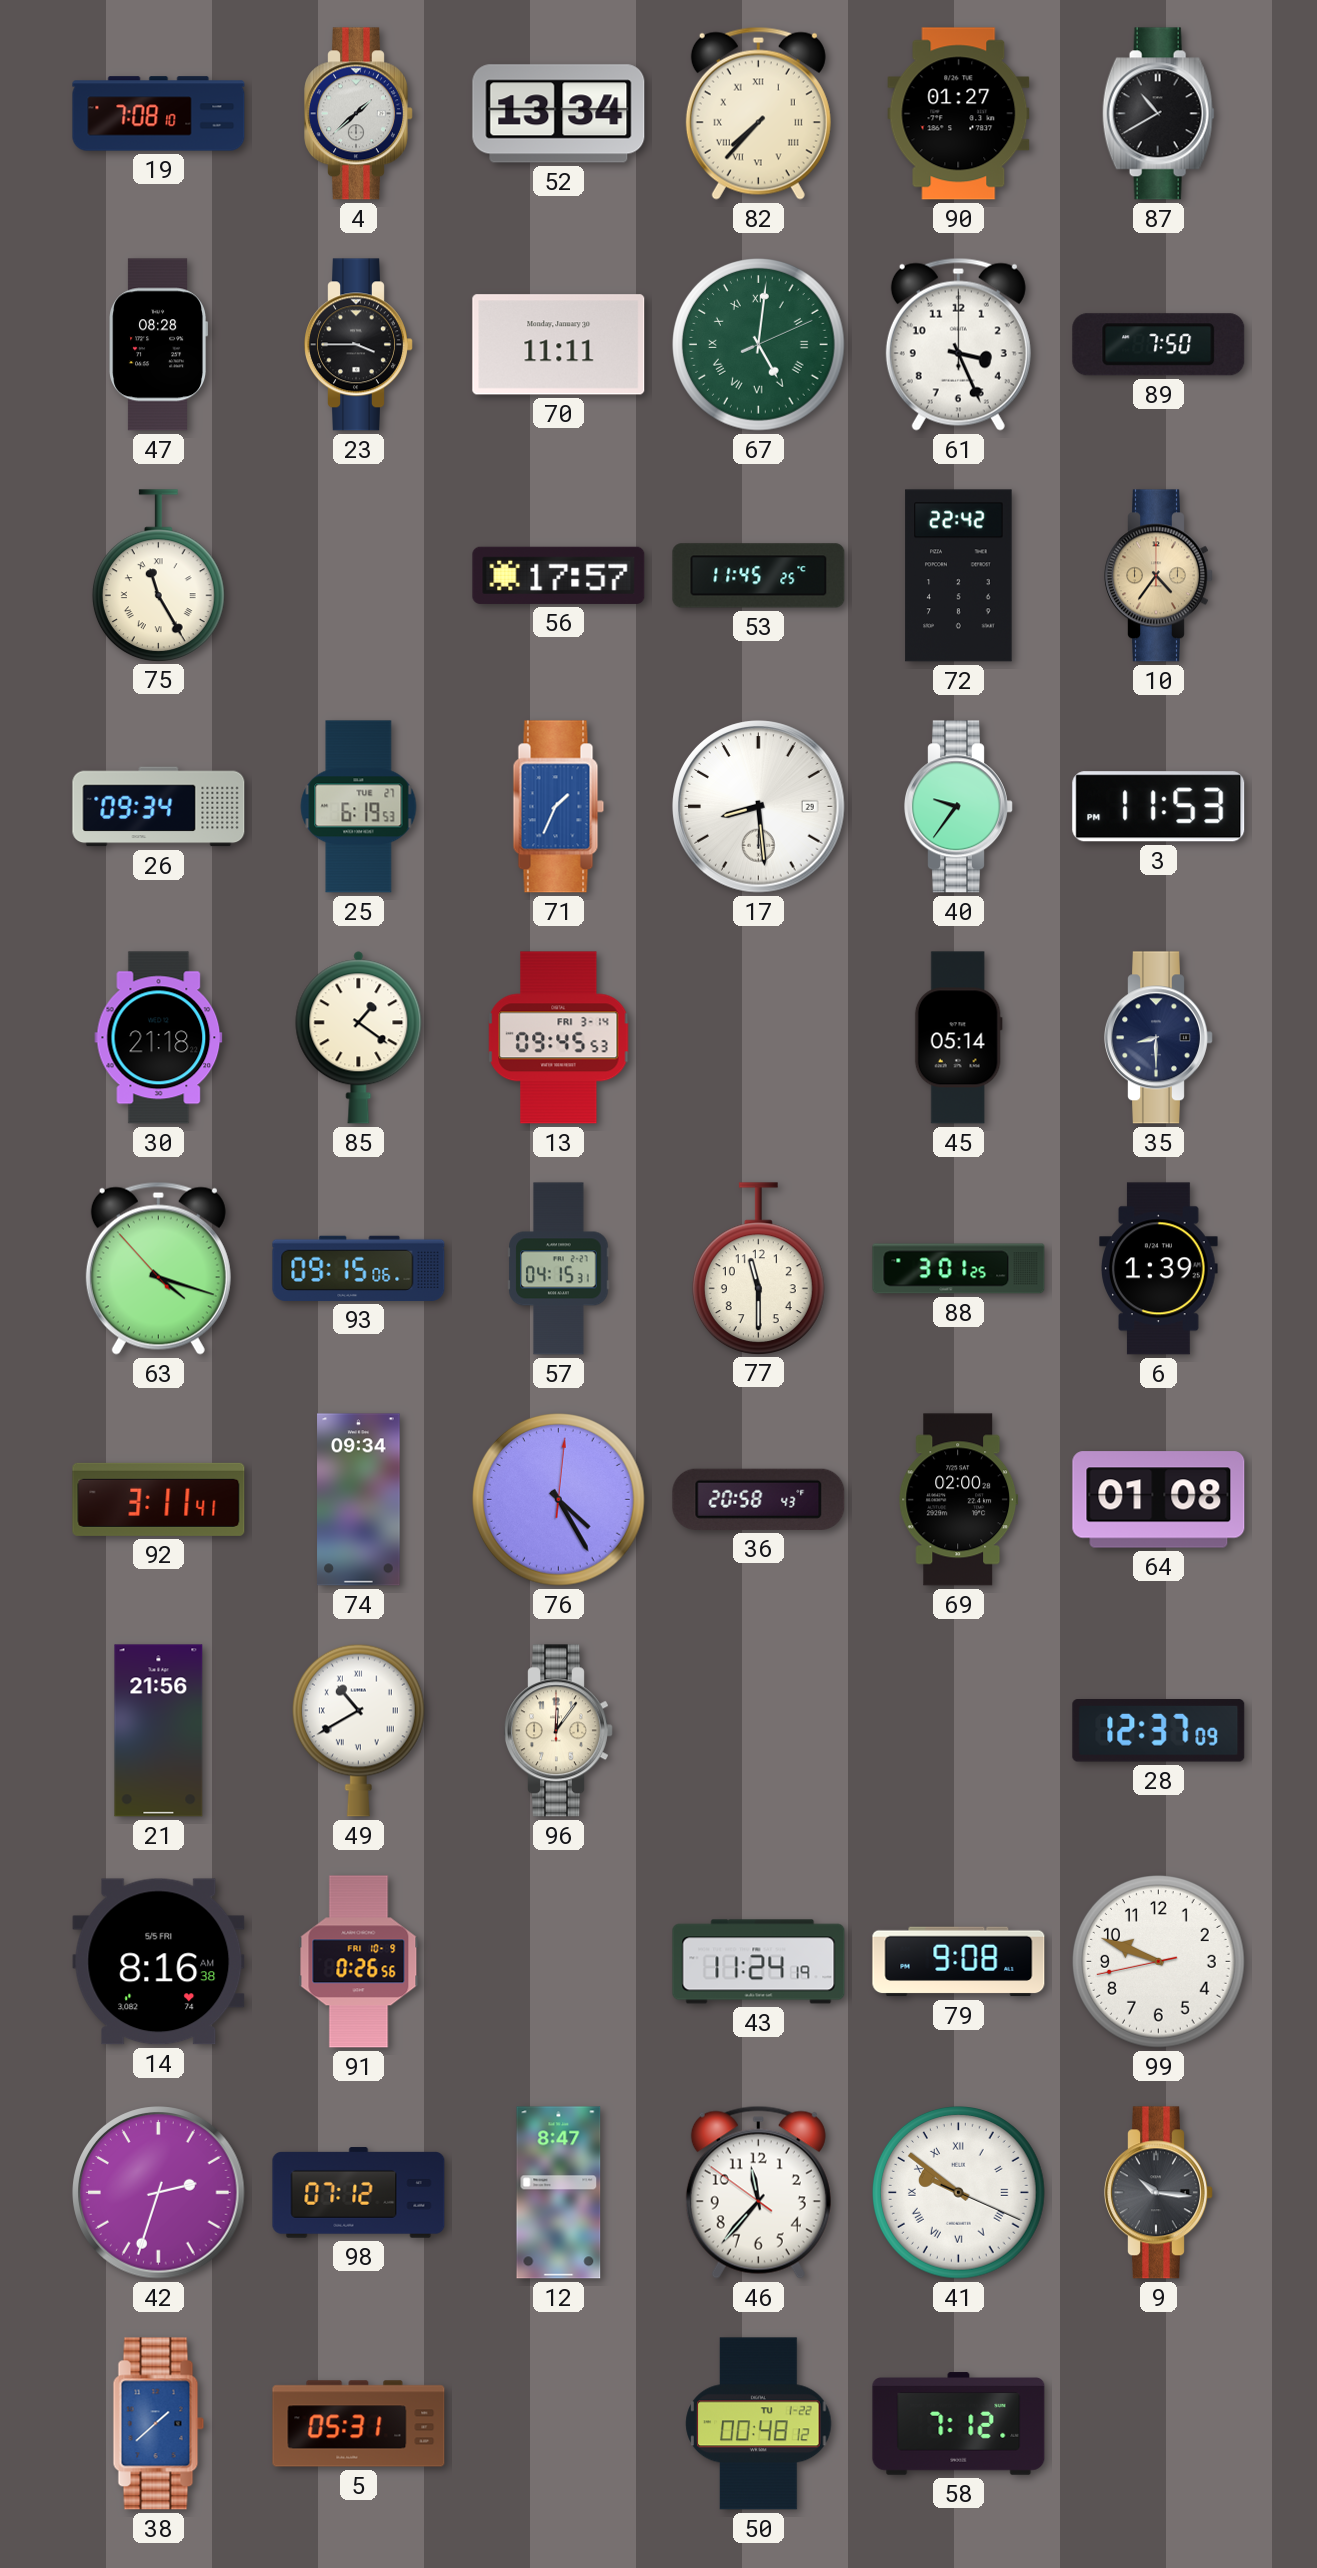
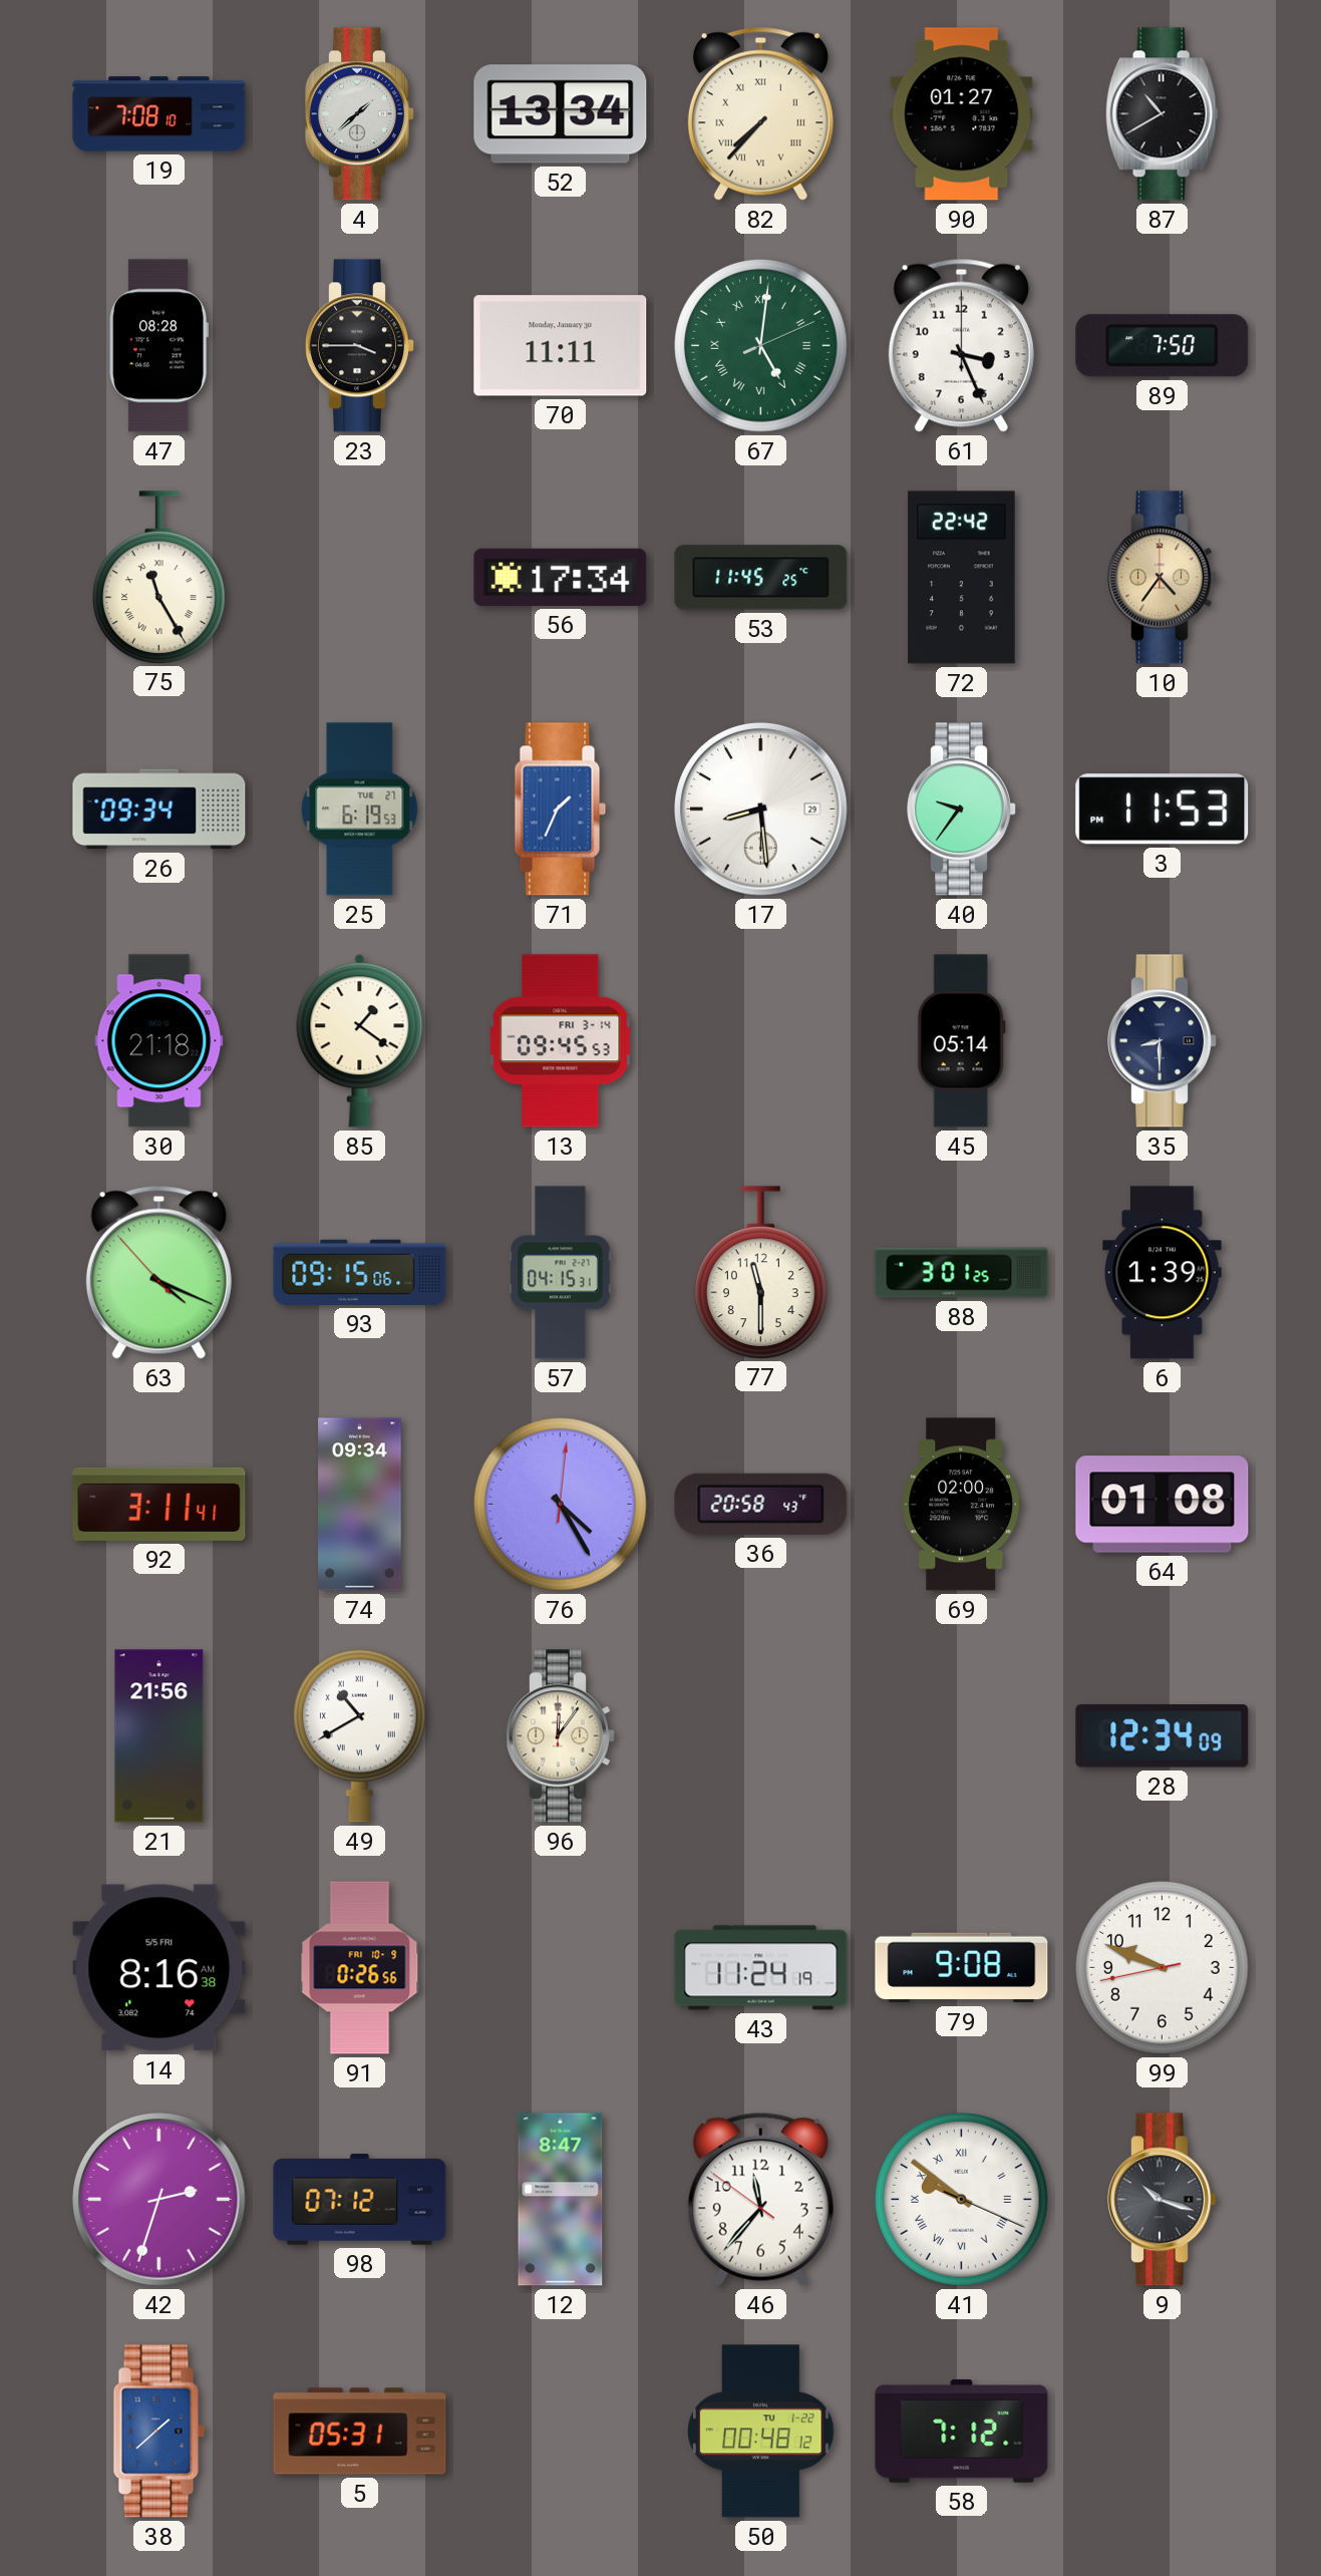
56: 17:57 -> 17:34
63: 4:17 -> 4:18
28: 12:37 -> 12:34
9: 10:16 -> 10:18
